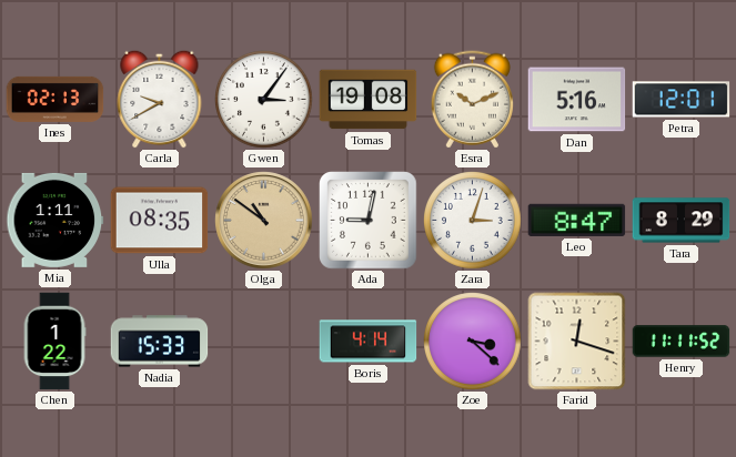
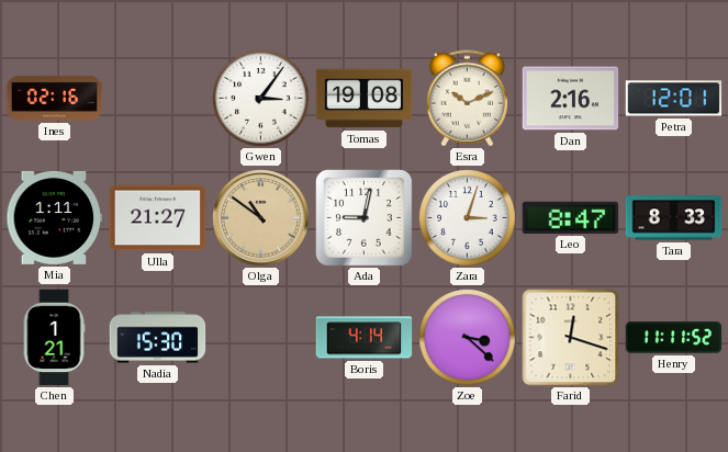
Ines: 02:13 -> 02:16
Carla: 9:40 -> none
Dan: 5:16 -> 2:16
Ulla: 08:35 -> 21:27
Tara: 8:29 -> 8:33
Chen: 1:22 -> 1:21
Nadia: 15:33 -> 15:30
